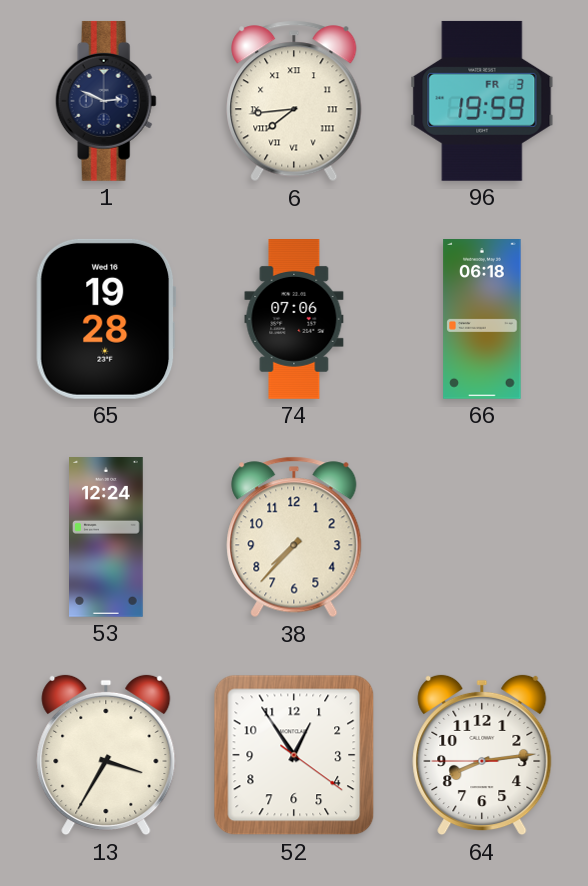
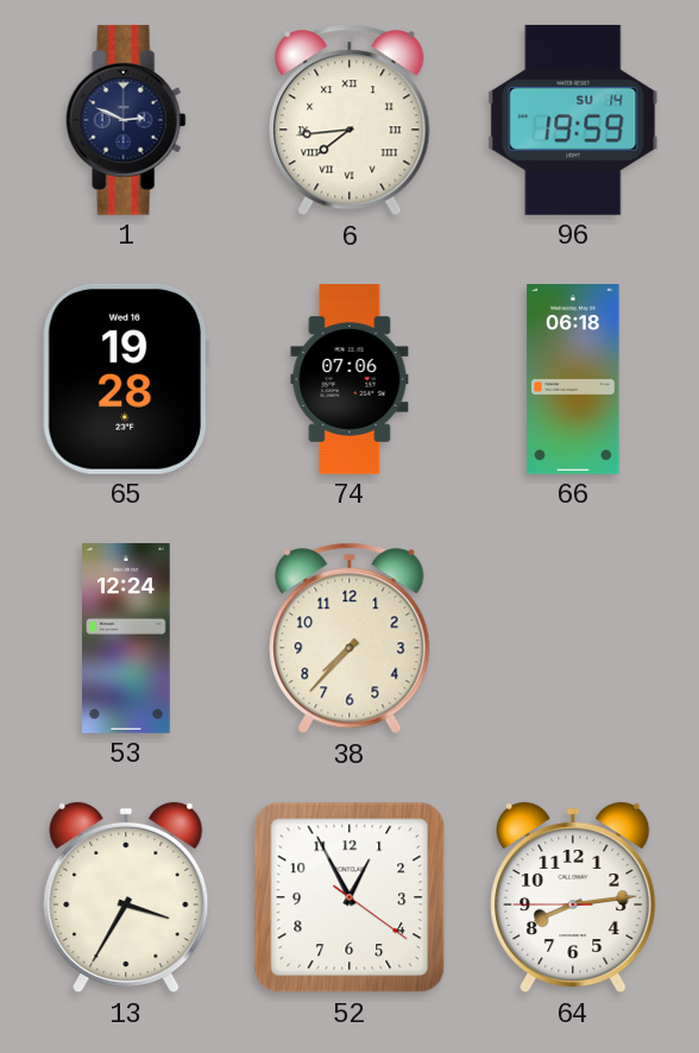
96 date: FR 3 -> SU 14
52: 12:54 -> 12:55
